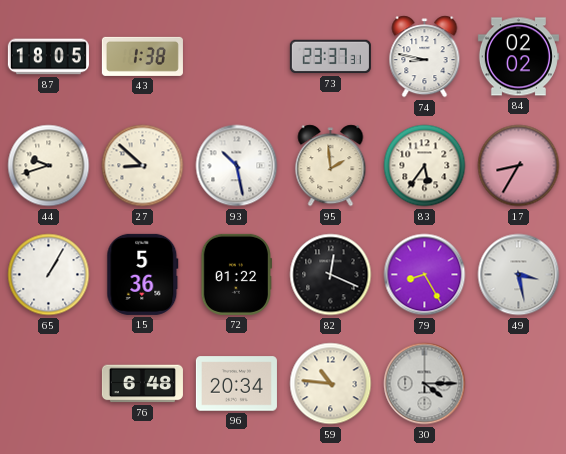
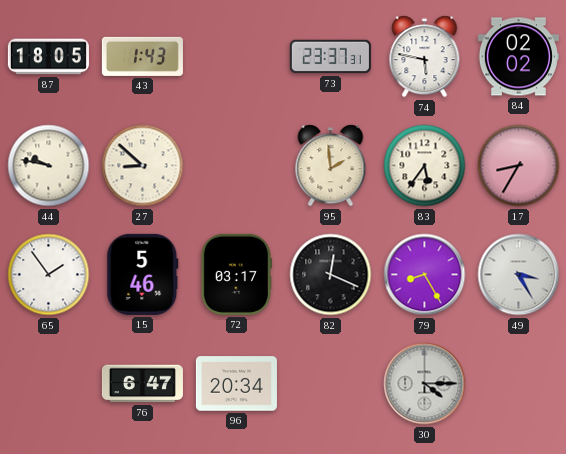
43: 1:38 -> 1:43
74: 8:47 -> 5:47
44: 9:42 -> 9:47
93: 10:28 -> none
65: 1:05 -> 1:54
15: 5:36 -> 5:46
72: 01:22 -> 03:17
49: 3:28 -> 3:25
76: 6:48 -> 6:47
59: 10:46 -> none
